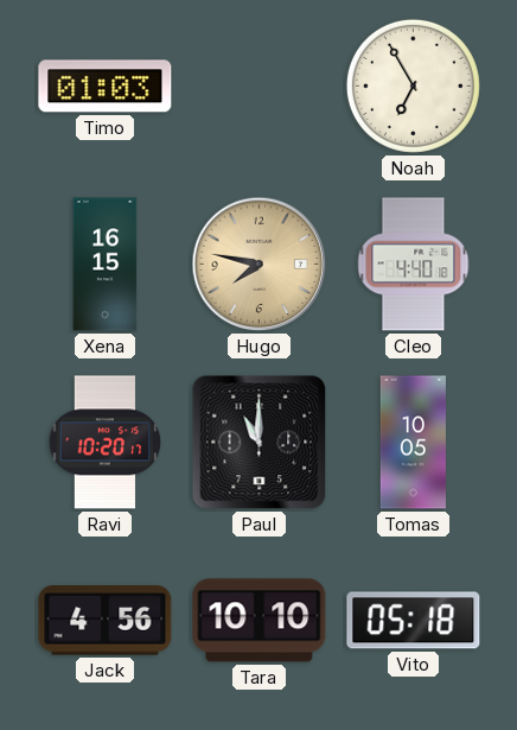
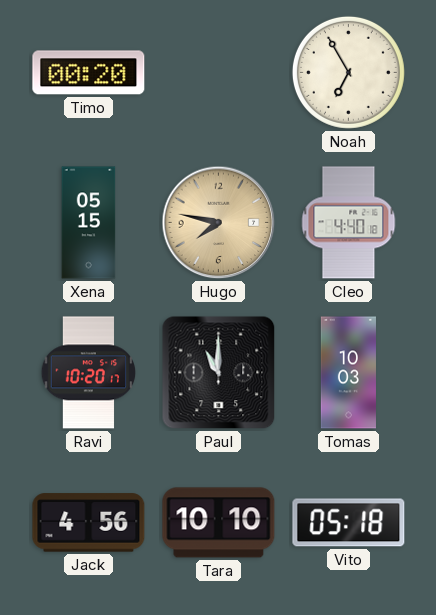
Timo: 01:03 -> 00:20
Xena: 16:15 -> 05:15
Tomas: 10:05 -> 10:03
